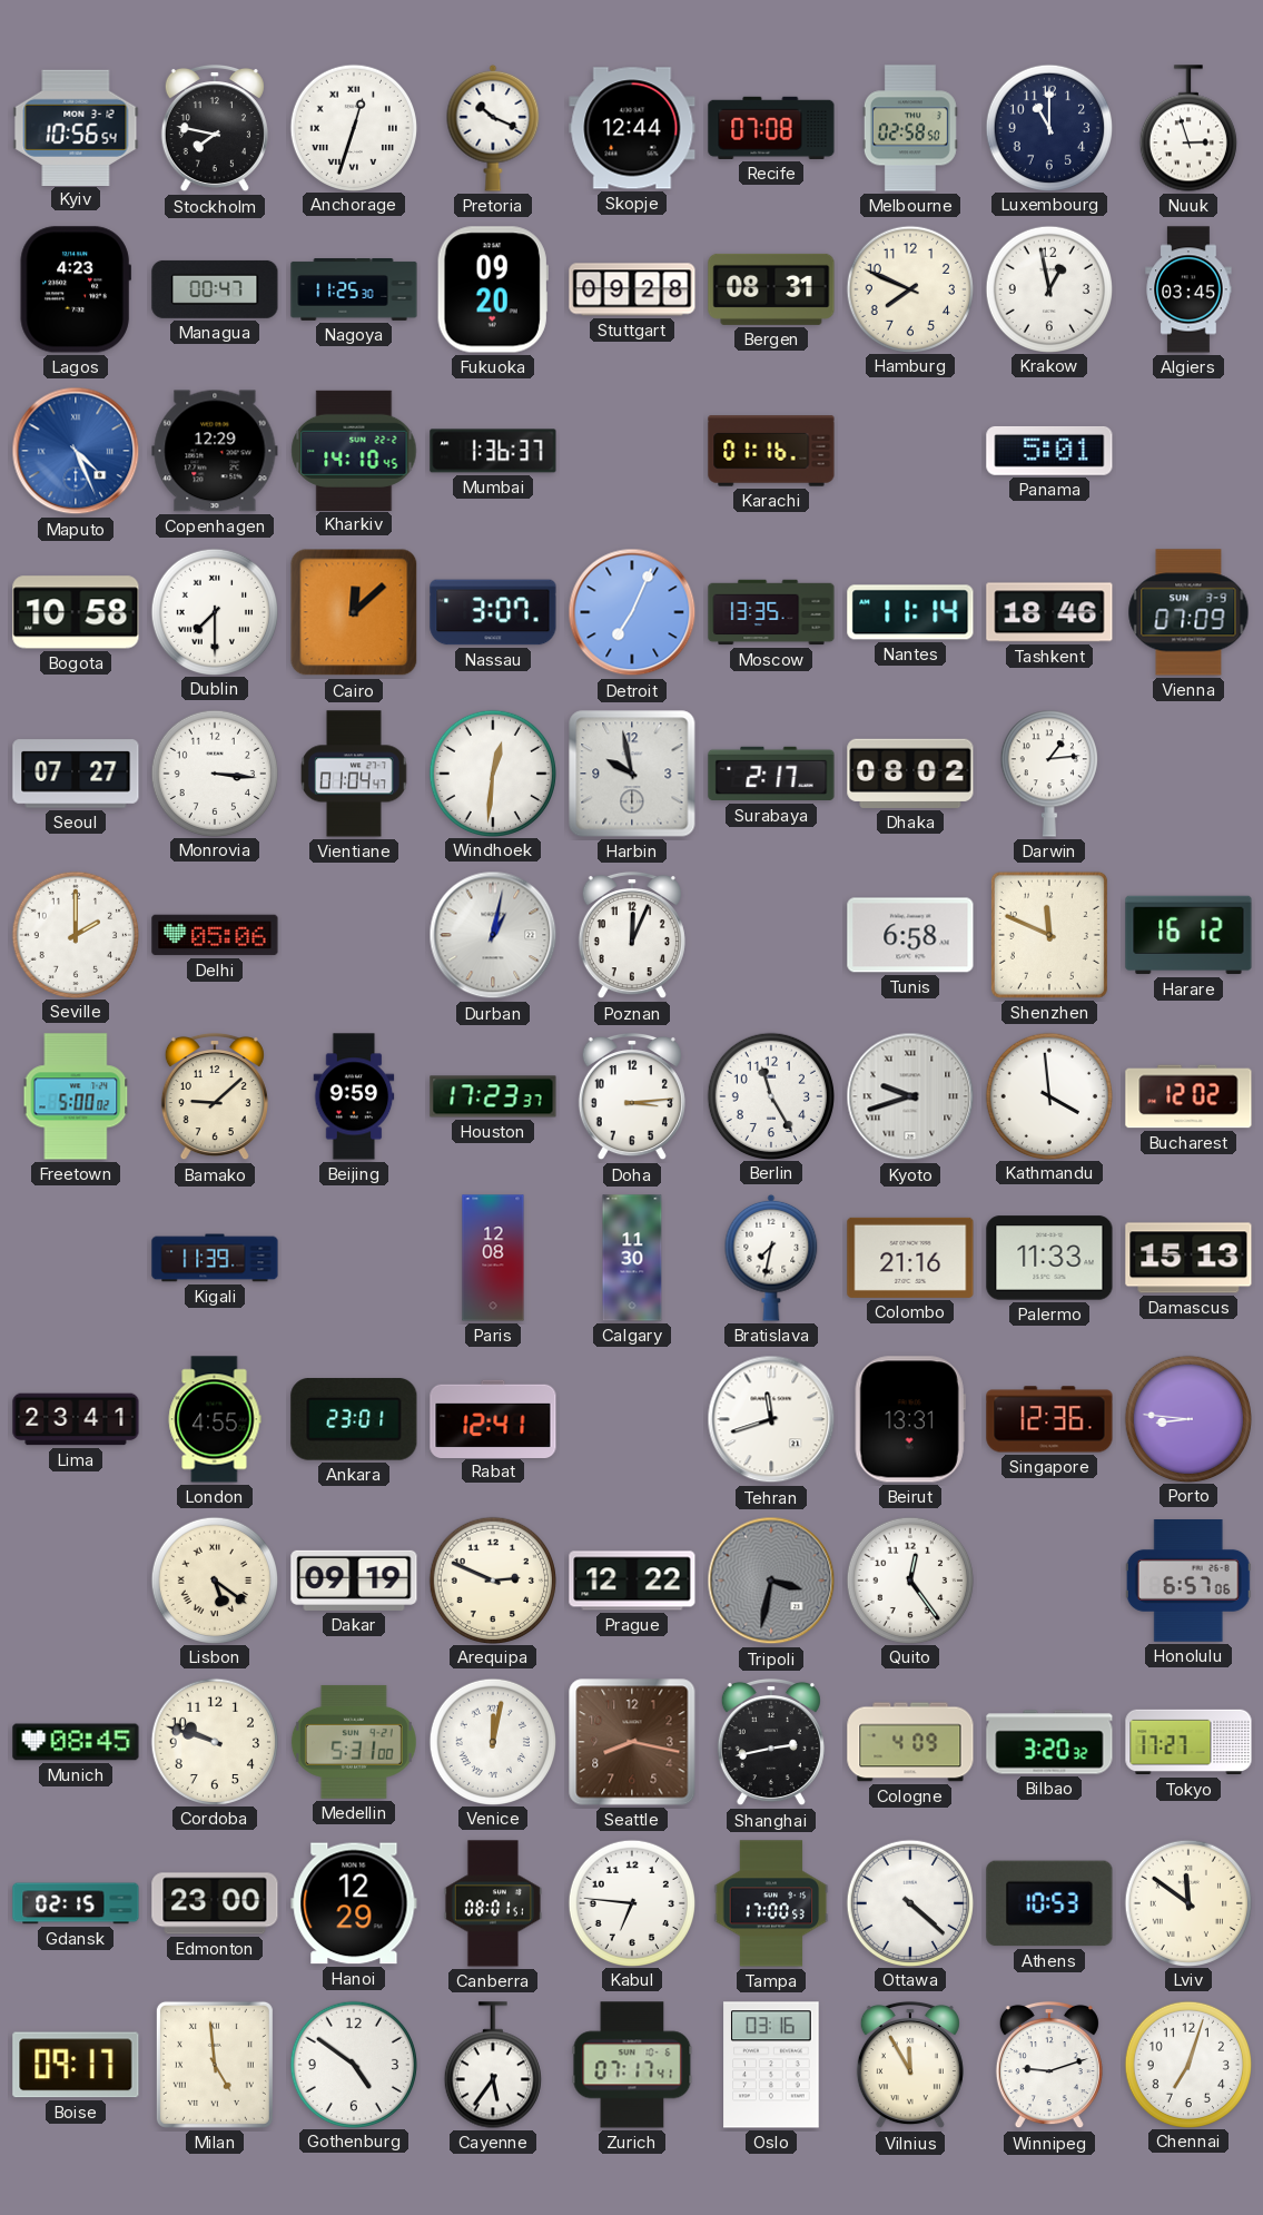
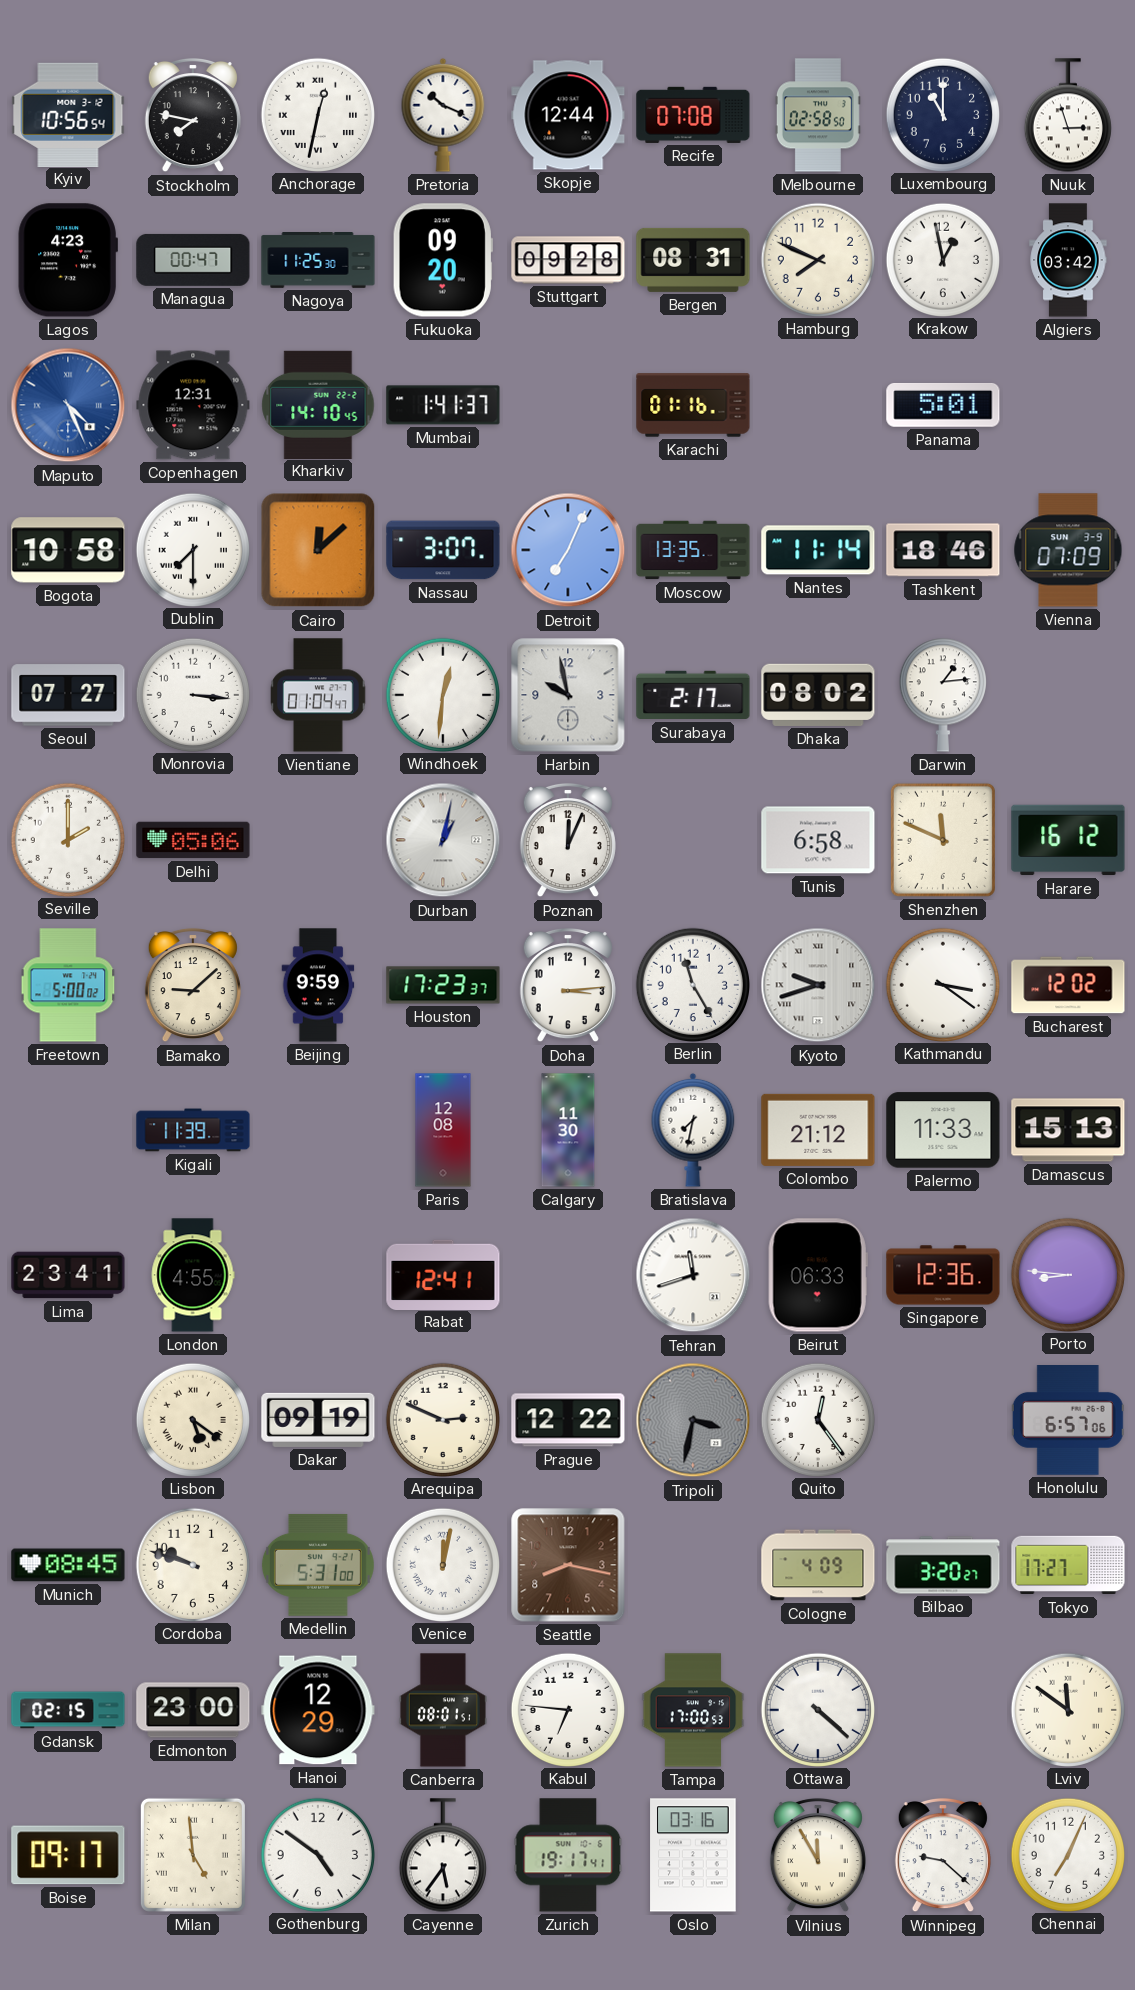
Anchorage: 12:33 -> 12:32
Algiers: 03:45 -> 03:42
Copenhagen: 12:29 -> 12:31
Mumbai: 1:36 -> 1:41
Kathmandu: 3:59 -> 3:21
Colombo: 21:16 -> 21:12
Ankara: 23:01 -> none
Beirut: 13:31 -> 06:33
Shanghai: 2:43 -> none
Bilbao: 3:20:32 -> 3:20:27
Athens: 10:53 -> none
Zurich: 07:17 -> 19:17
Winnipeg: 9:12 -> 9:22
Chennai: 7:03 -> 7:04
